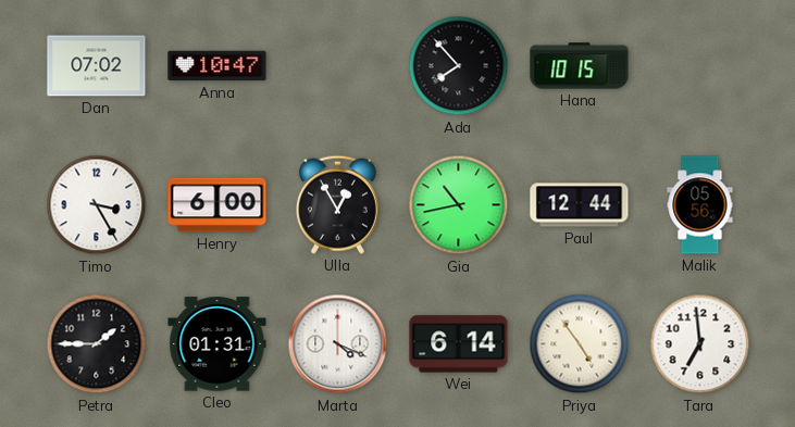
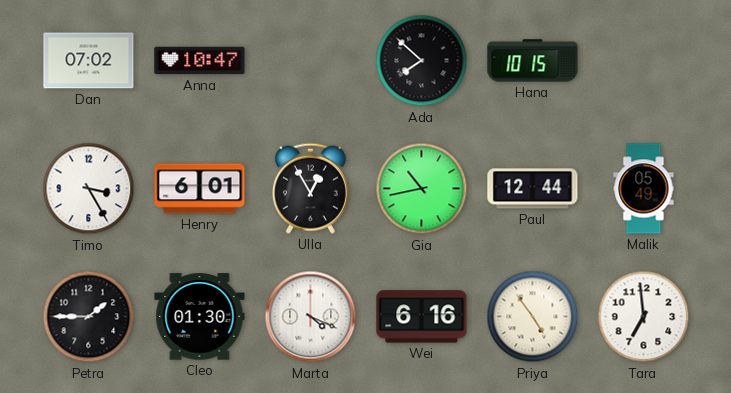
Ada: 7:53 -> 7:52
Henry: 6:00 -> 6:01
Malik: 05:56 -> 05:49
Cleo: 01:31 -> 01:30
Wei: 6:14 -> 6:16
